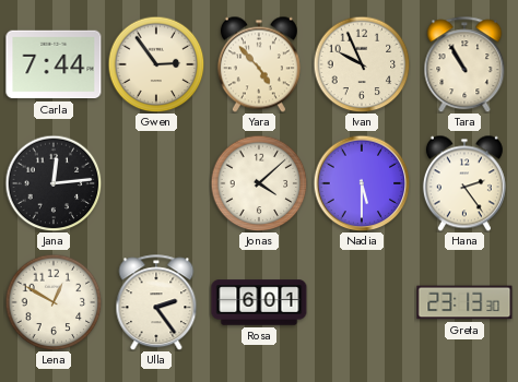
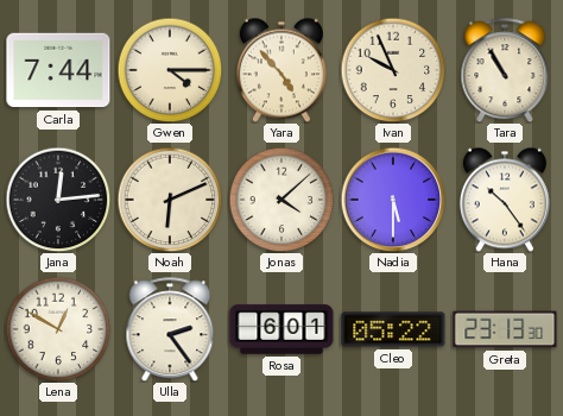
Gwen: 2:54 -> 4:15
Noah: none -> 6:11
Hana: 2:24 -> 10:24
Cleo: none -> 05:22
